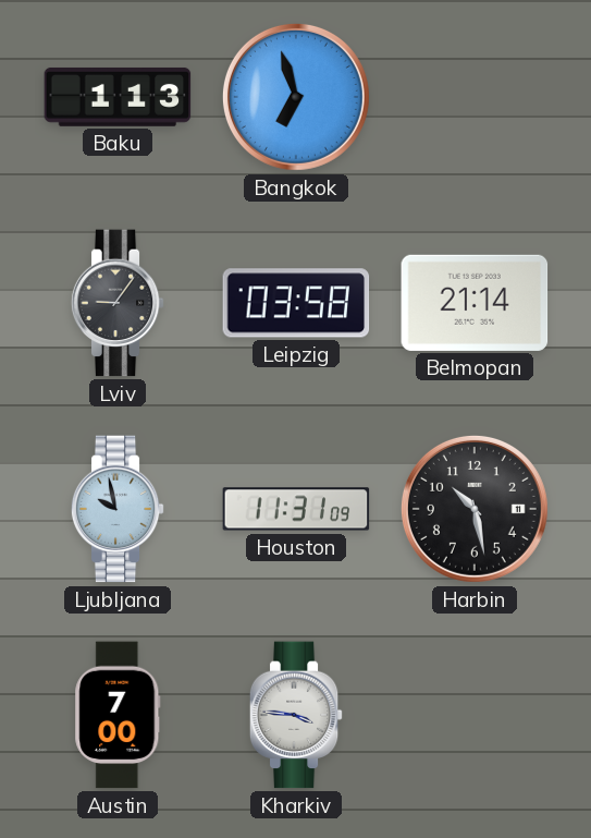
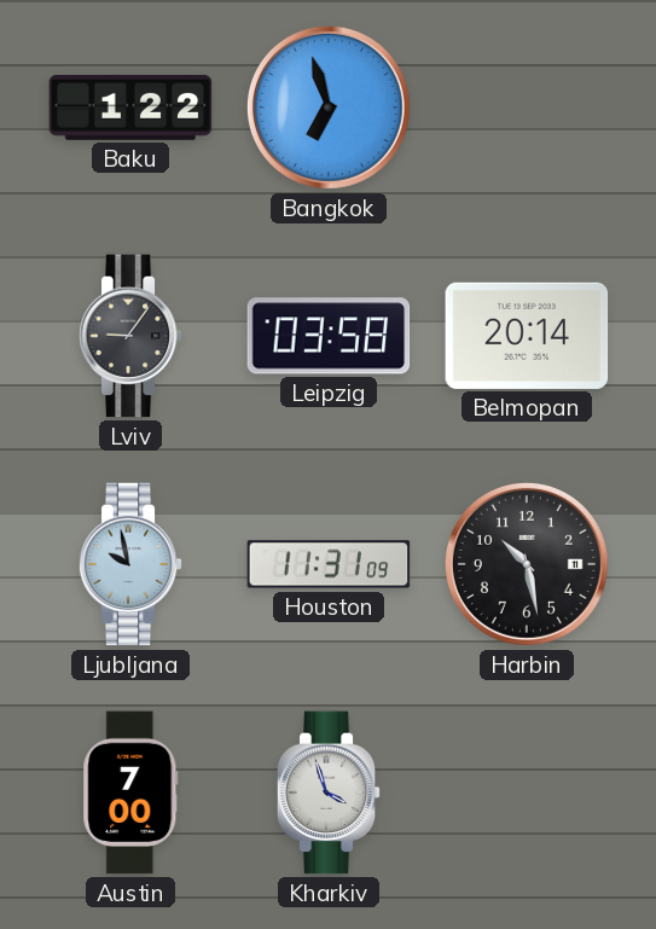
Baku: 1:13 -> 1:22
Belmopan: 21:14 -> 20:14
Kharkiv: 3:46 -> 3:57
